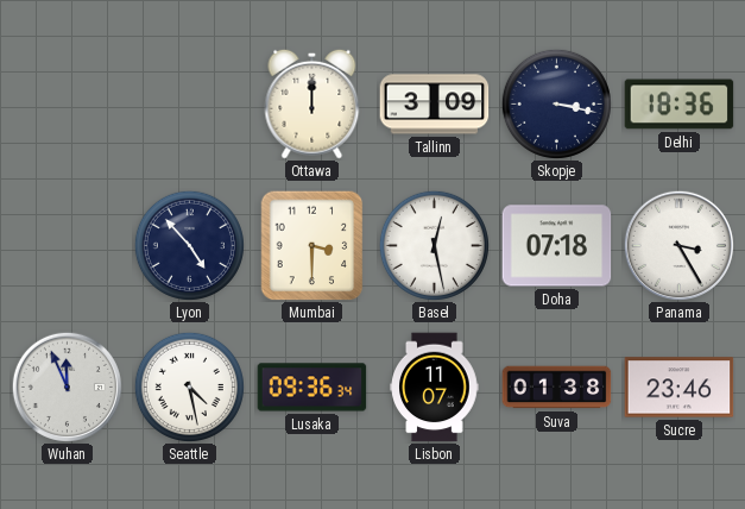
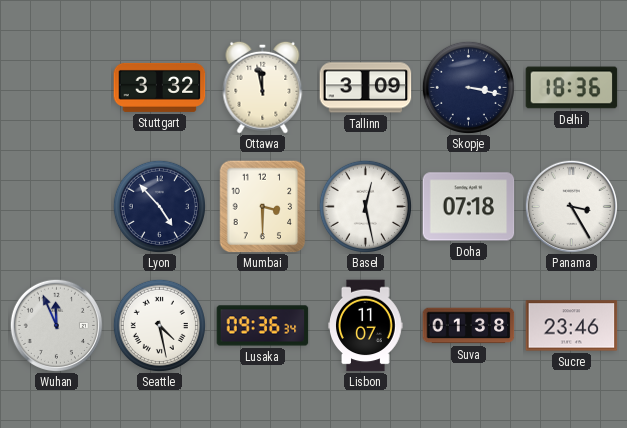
Stuttgart: none -> 3:32
Ottawa: 12:00 -> 11:58
